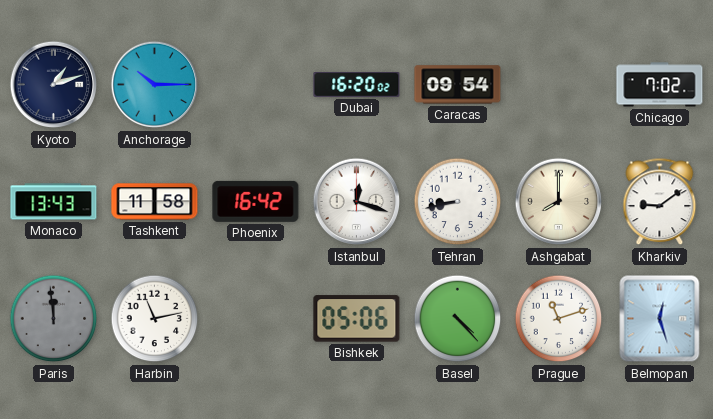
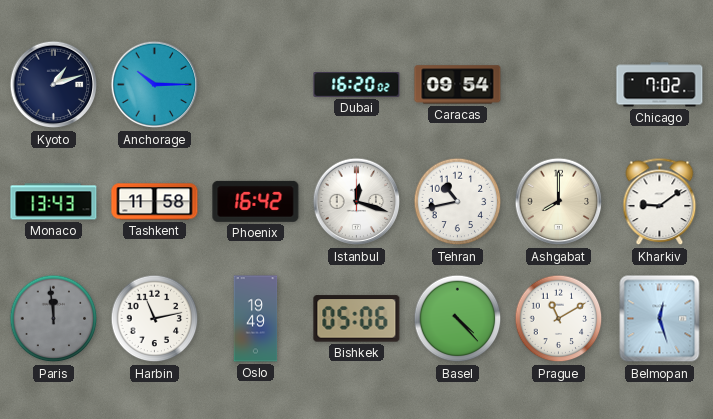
Tehran: 8:43 -> 10:43
Oslo: none -> 19:49
Prague: 11:12 -> 11:10
